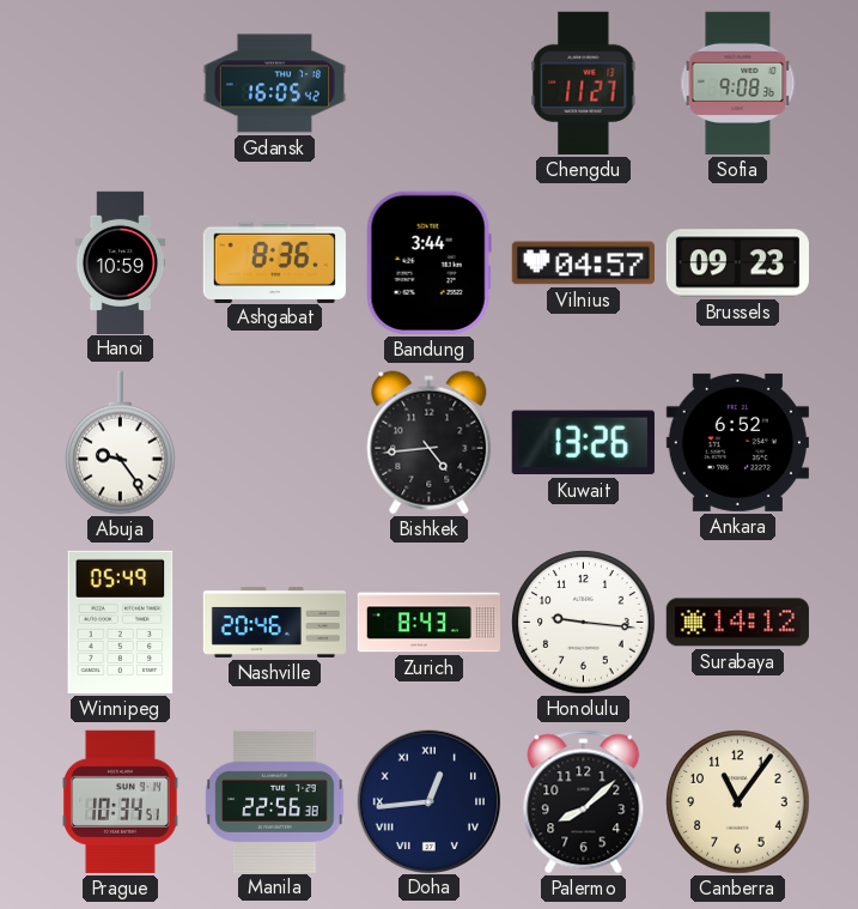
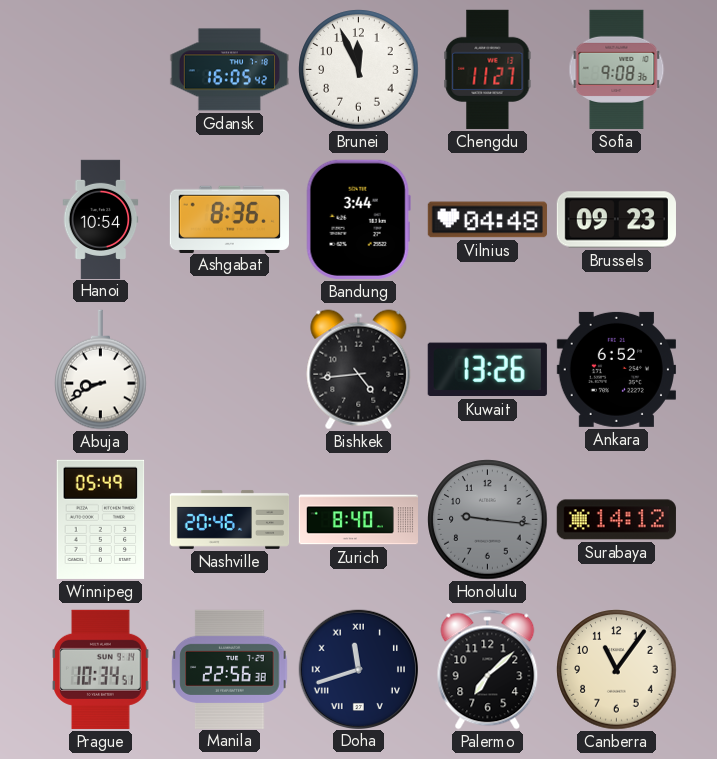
Brunei: none -> 11:56
Hanoi: 10:59 -> 10:54
Vilnius: 04:57 -> 04:48
Abuja: 9:24 -> 8:41
Zurich: 8:43 -> 8:40
Honolulu dial: white -> grey
Doha: 12:44 -> 11:42
Palermo: 8:08 -> 7:08
